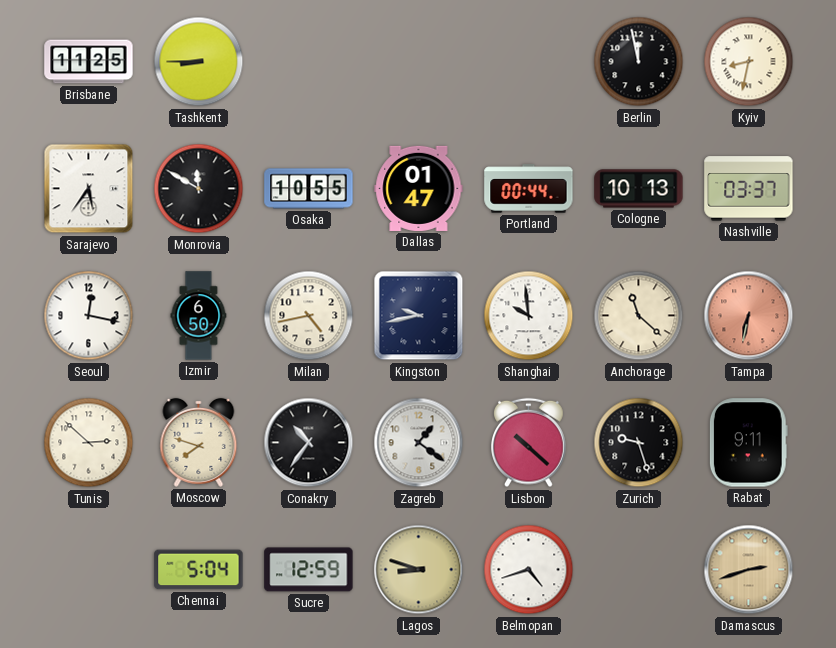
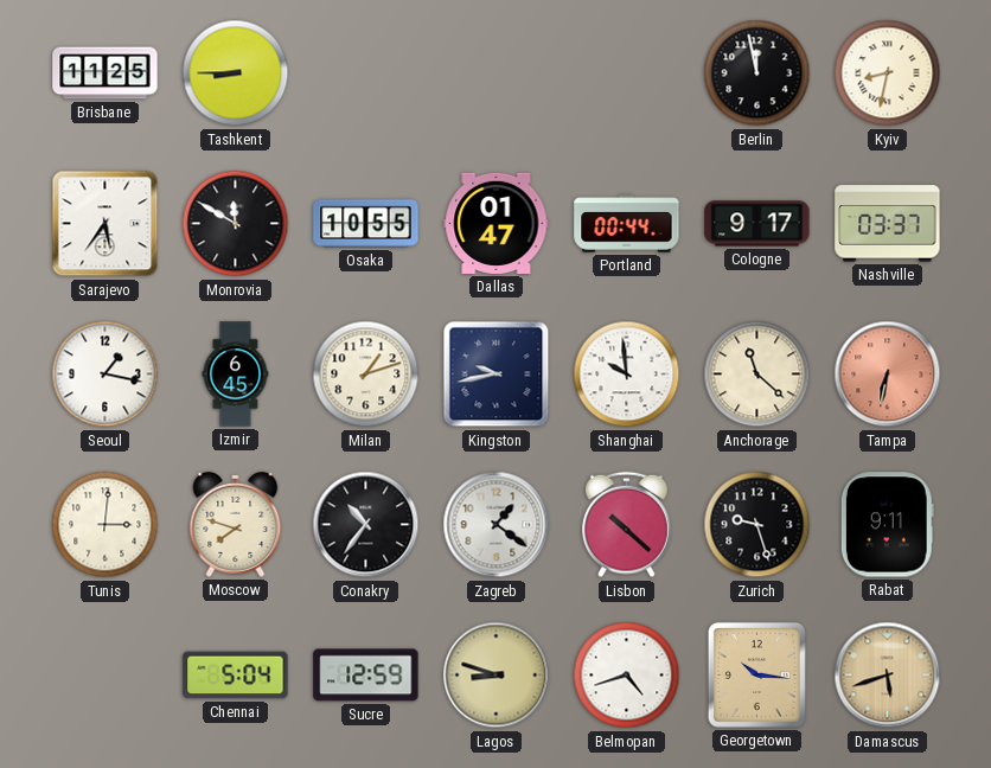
Cologne: 10:13 -> 9:17
Seoul: 12:17 -> 1:17
Izmir: 6:50 -> 6:45
Milan: 4:43 -> 1:12
Tunis: 2:52 -> 3:01
Georgetown: none -> 10:16
Damascus: 2:42 -> 5:42
